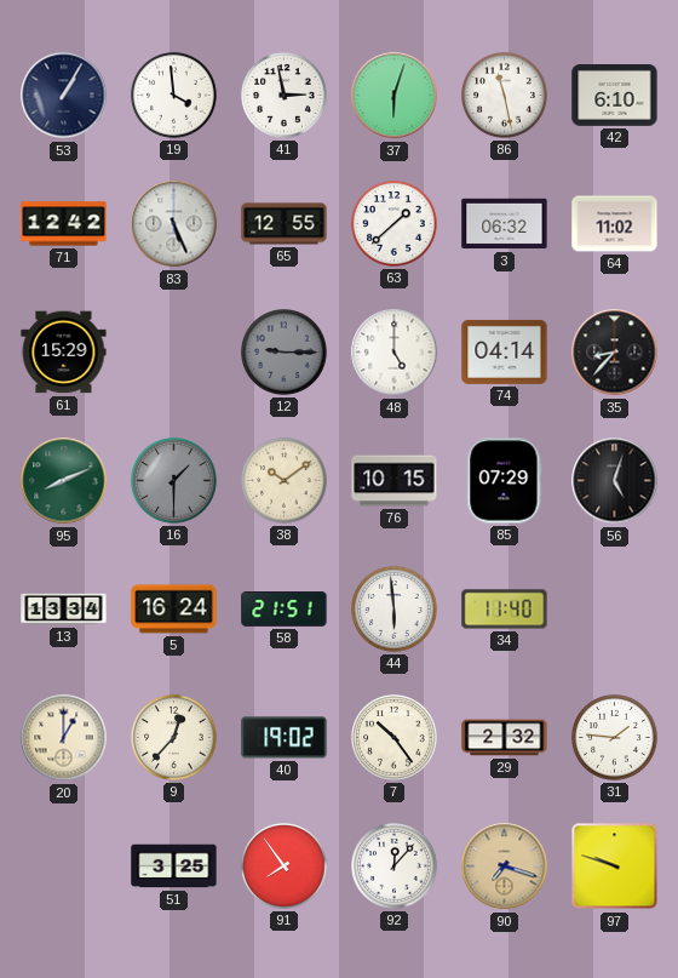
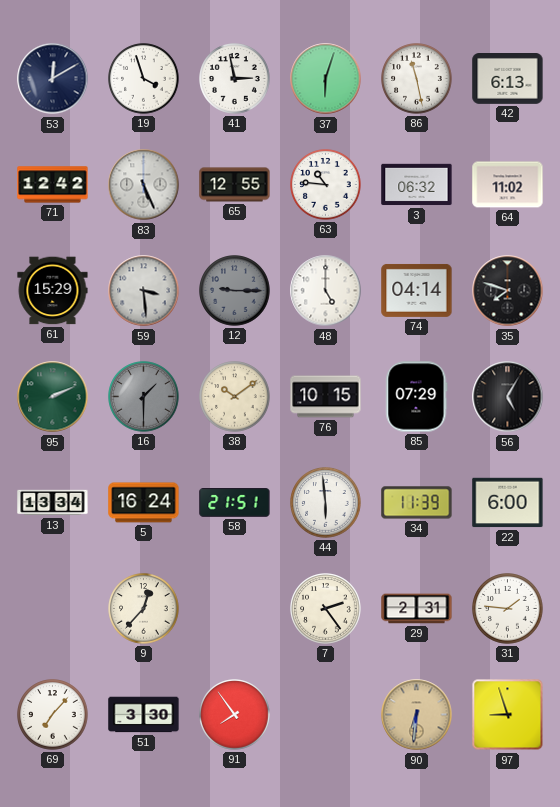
53: 1:05 -> 12:10
19: 3:59 -> 3:57
42: 6:10 -> 6:13
63: 1:38 -> 10:46
59: none -> 3:29
35: 8:37 -> 7:48
95: 8:11 -> 2:11
56: 5:03 -> 5:05
34: 11:40 -> 11:39
22: none -> 6:00
20: 1:00 -> none
40: 19:02 -> none
7: 10:24 -> 2:24
29: 2:32 -> 2:31
69: none -> 7:07
51: 3:25 -> 3:30
92: 12:07 -> none
90: 7:18 -> 6:31
97: 9:48 -> 8:57
